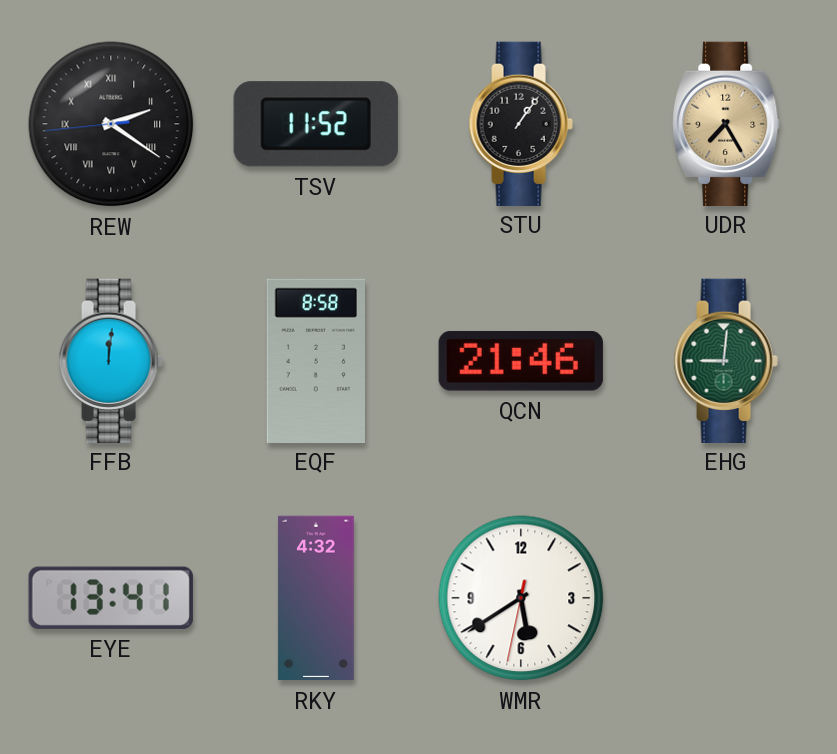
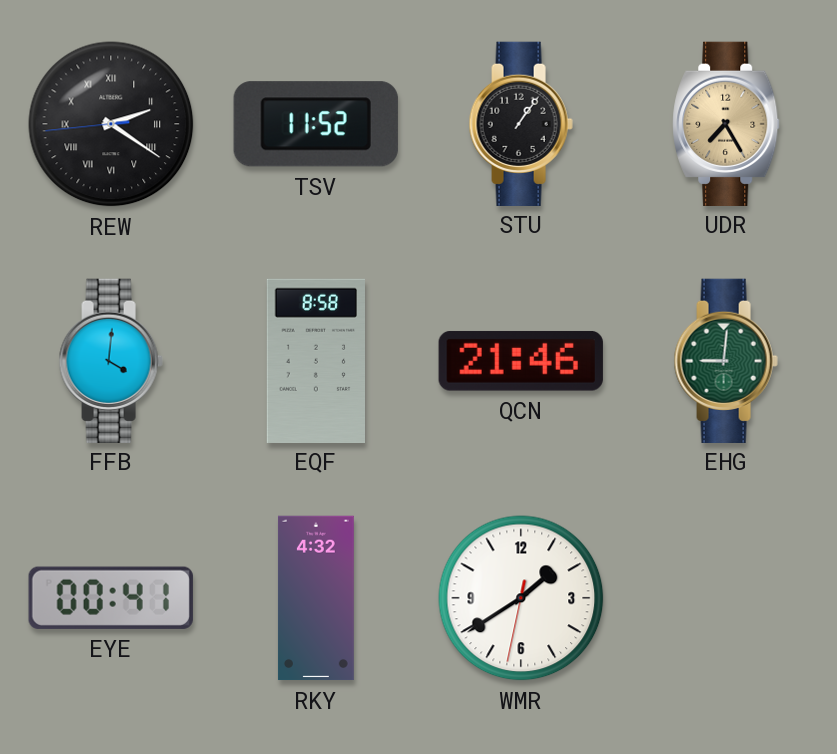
FFB: 12:01 -> 4:01
EYE: 13:41 -> 00:41
WMR: 5:39 -> 1:39
